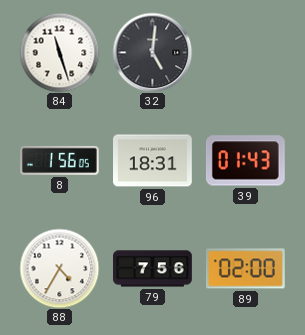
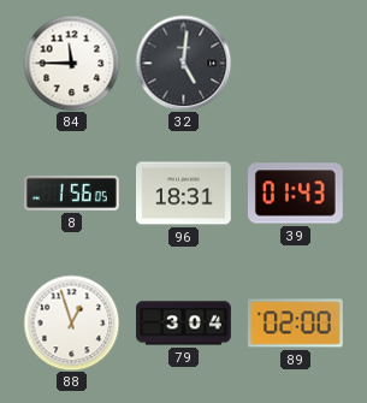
84: 11:27 -> 11:45
88: 4:35 -> 12:57
79: 7:56 -> 3:04
